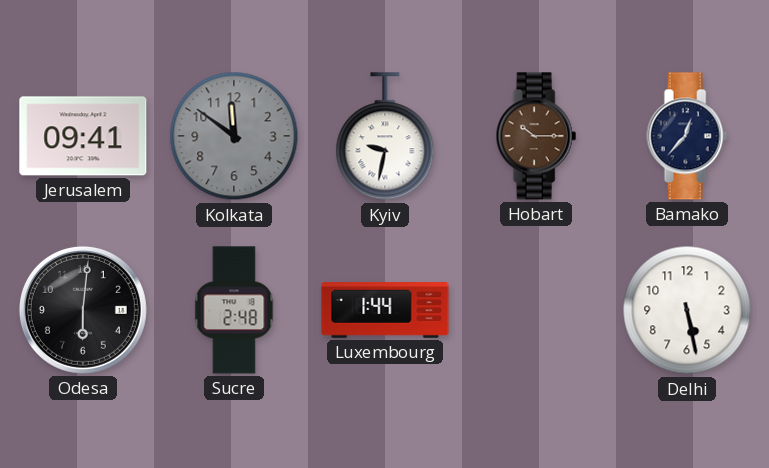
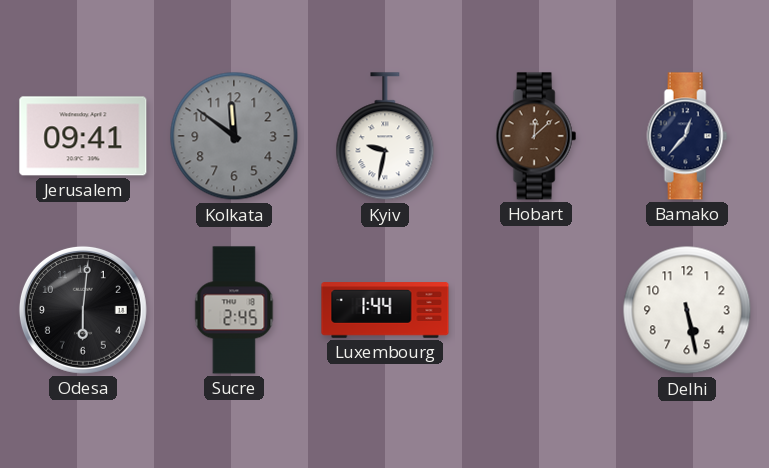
Hobart: 10:15 -> 12:08
Sucre: 2:48 -> 2:45
